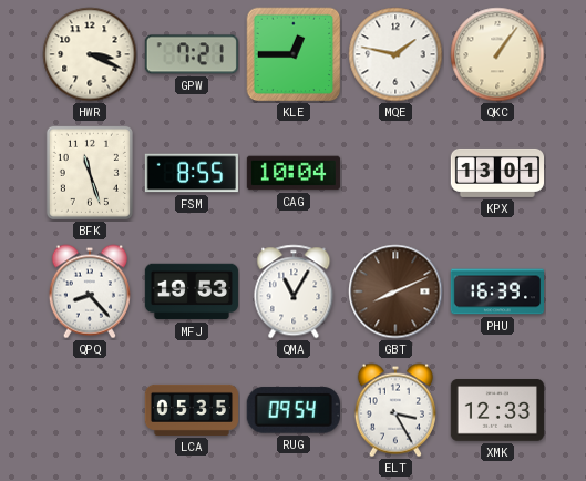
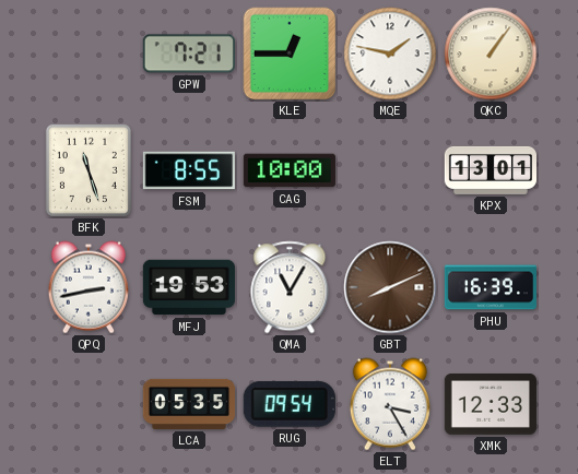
HWR: 3:19 -> none
CAG: 10:04 -> 10:00
QPQ: 8:23 -> 2:43
